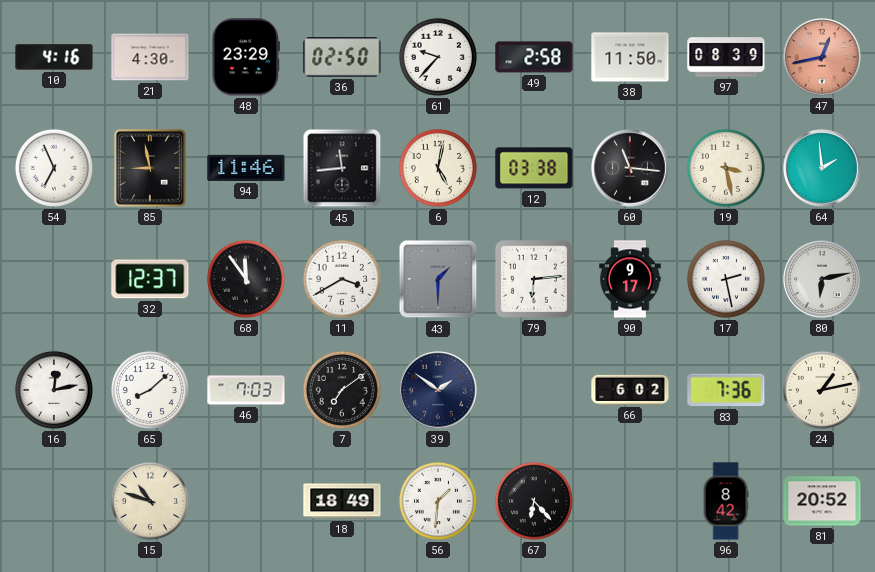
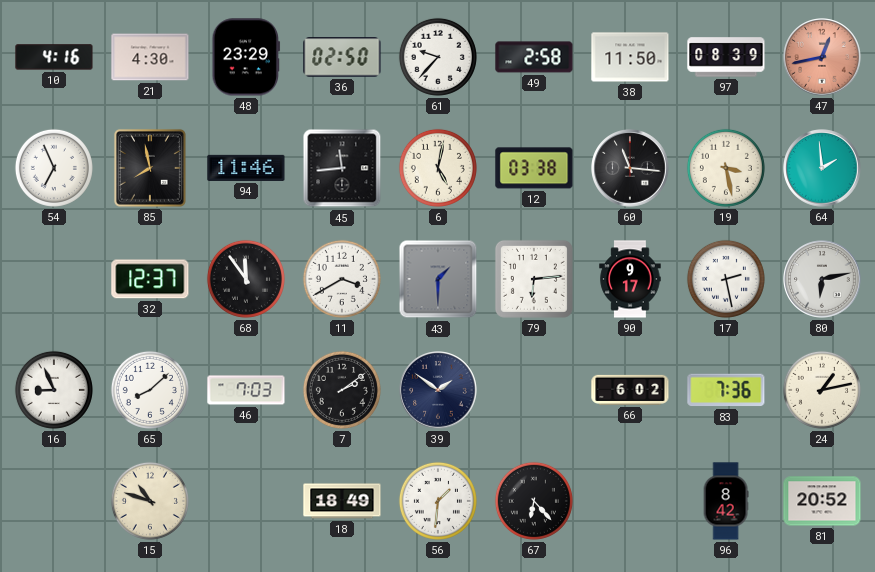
85: 8:58 -> 7:58
16: 12:13 -> 8:56
7: 7:09 -> 2:09
